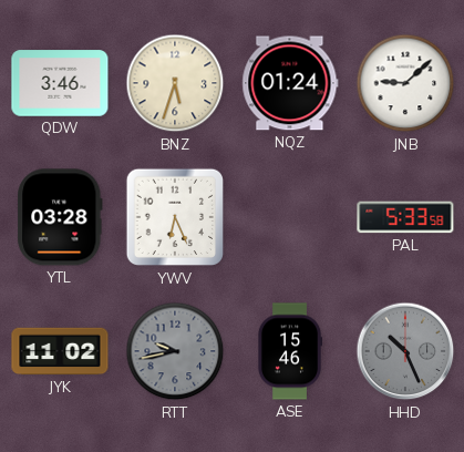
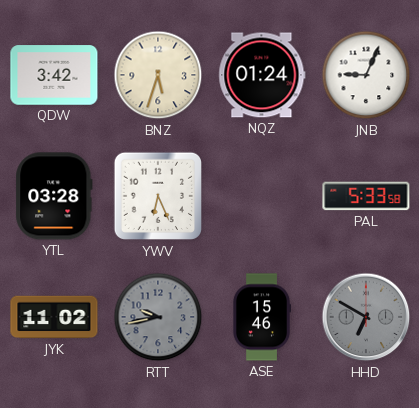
QDW: 3:46 -> 3:42
JNB: 9:08 -> 9:04
HHD: 10:26 -> 6:50
